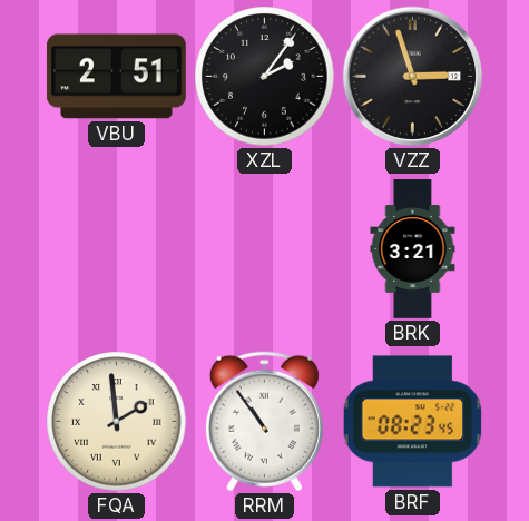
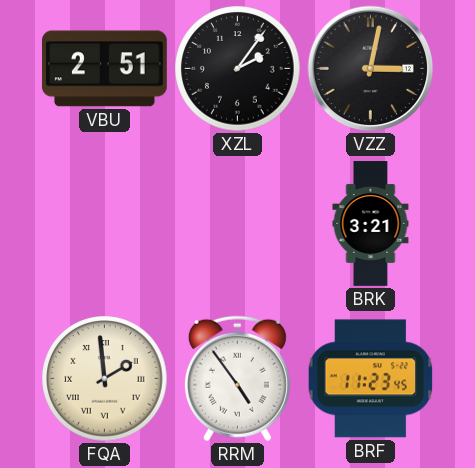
VZZ: 2:57 -> 3:02
RRM: 10:54 -> 4:54
BRF: 08:23 -> 11:23
